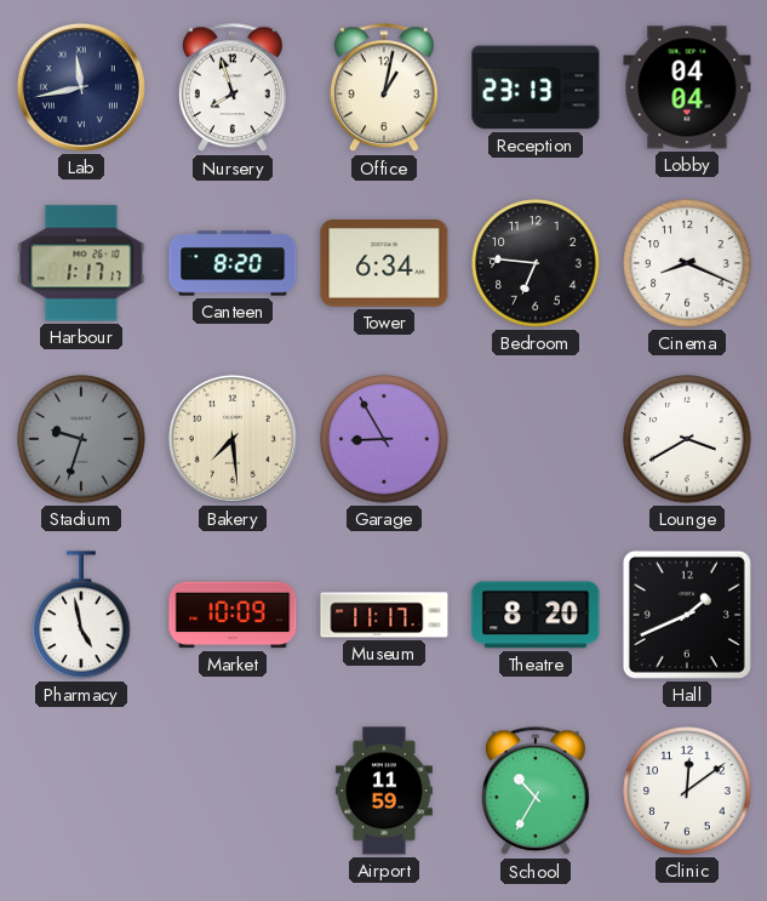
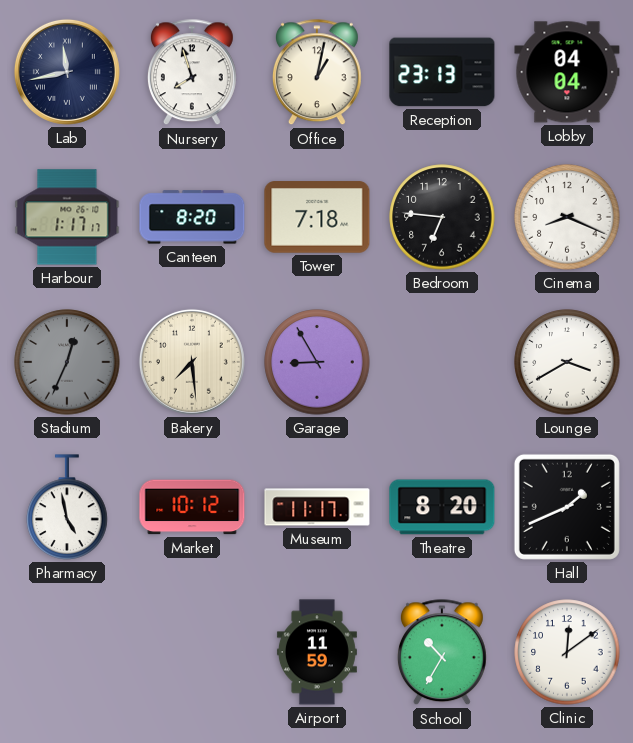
Tower: 6:34 -> 7:18
Stadium: 9:33 -> 12:34
Market: 10:09 -> 10:12
